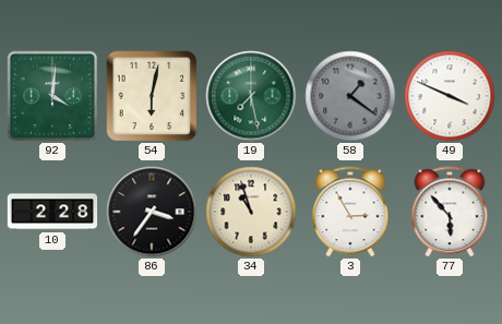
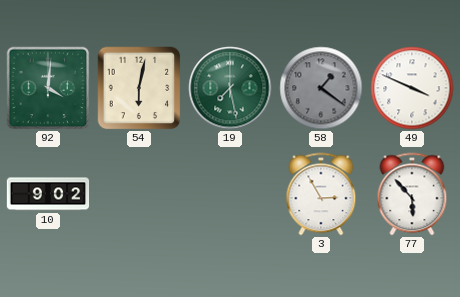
10: 2:28 -> 9:02
86: 3:36 -> none
34: 10:57 -> none
